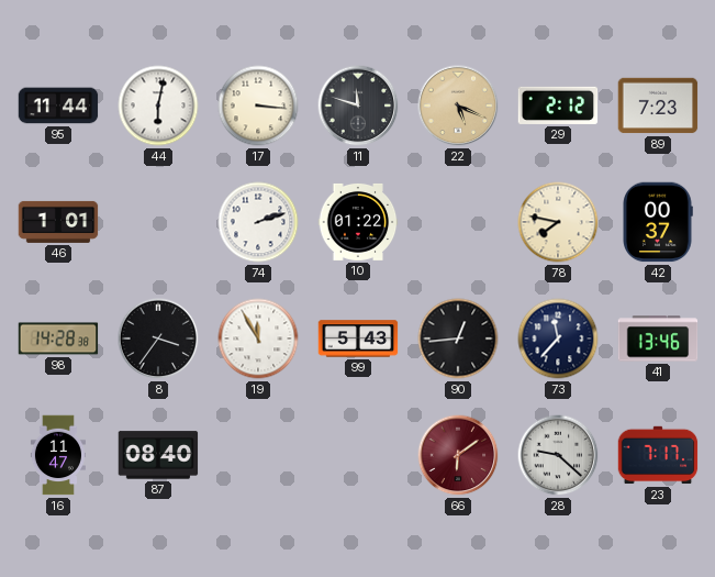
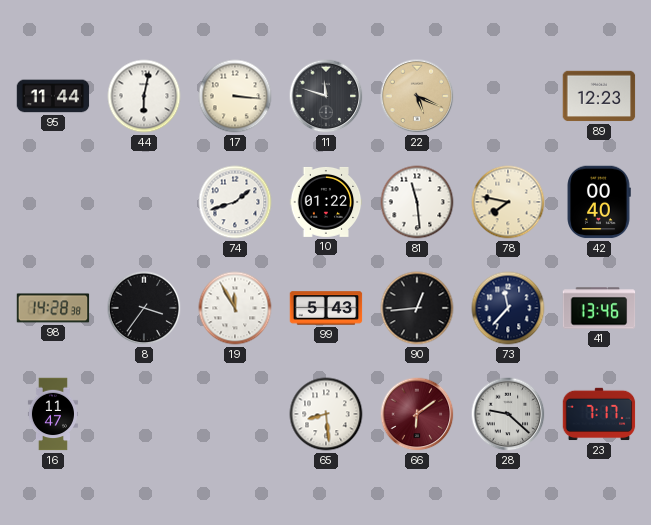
29: 2:12 -> none
89: 7:23 -> 12:23
46: 1:01 -> none
74: 2:12 -> 1:42
81: none -> 11:29
42: 00:37 -> 00:40
87: 08:40 -> none
65: none -> 8:29
